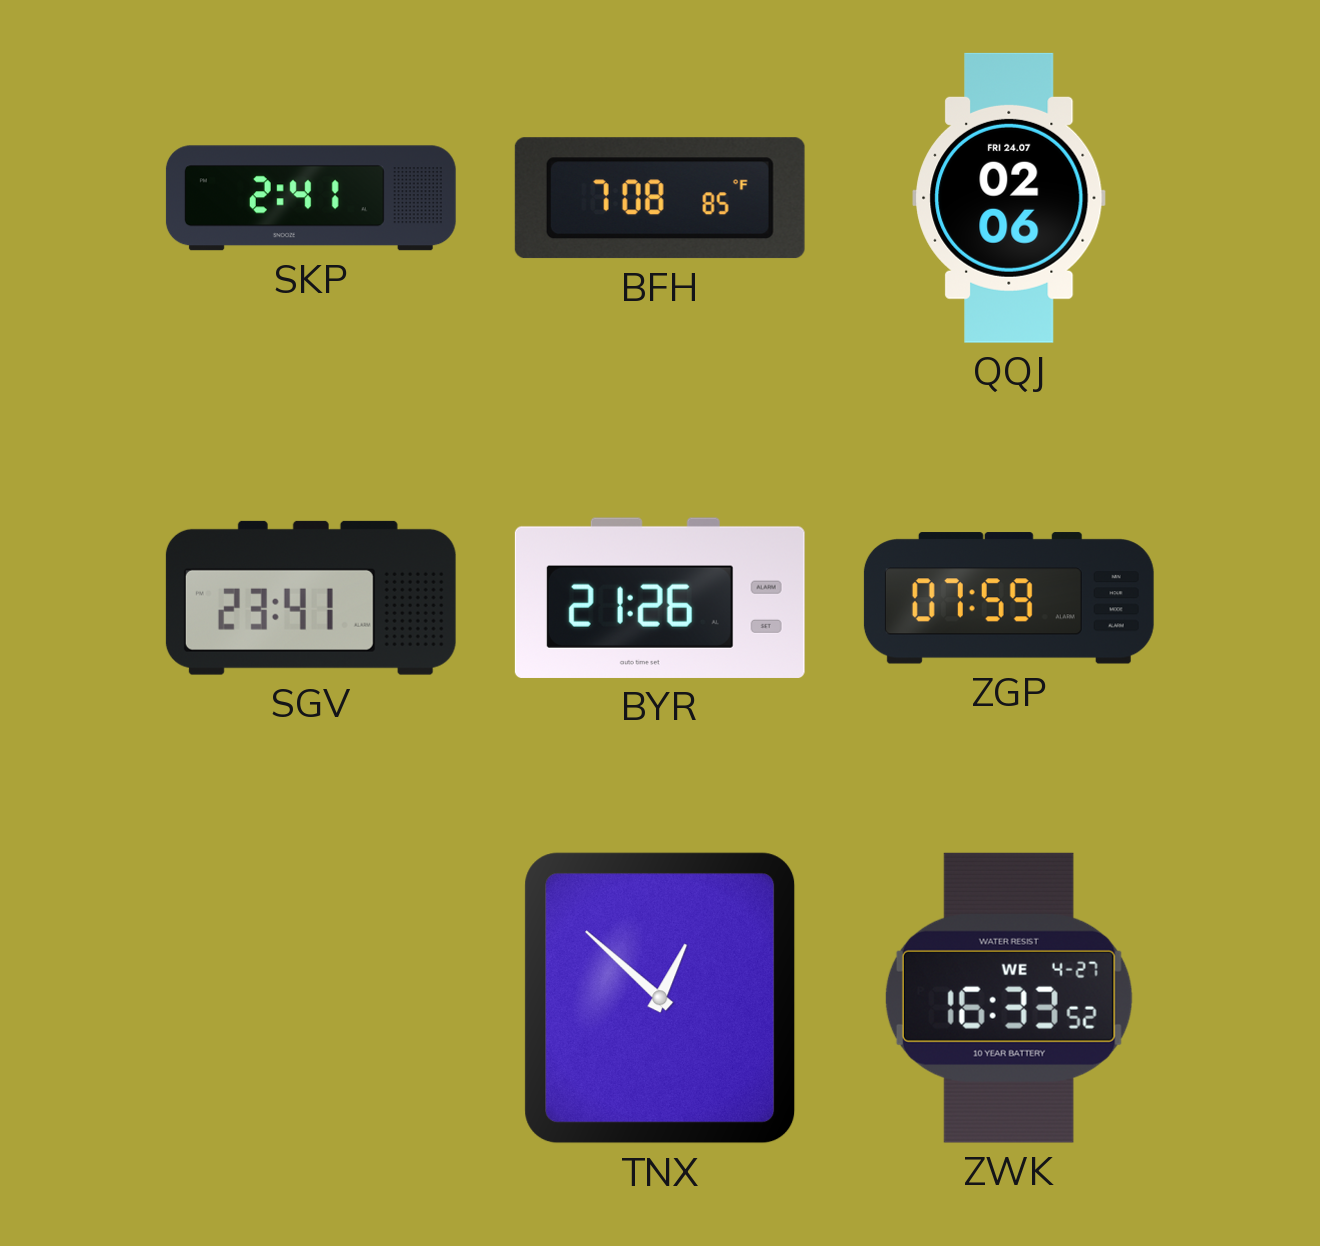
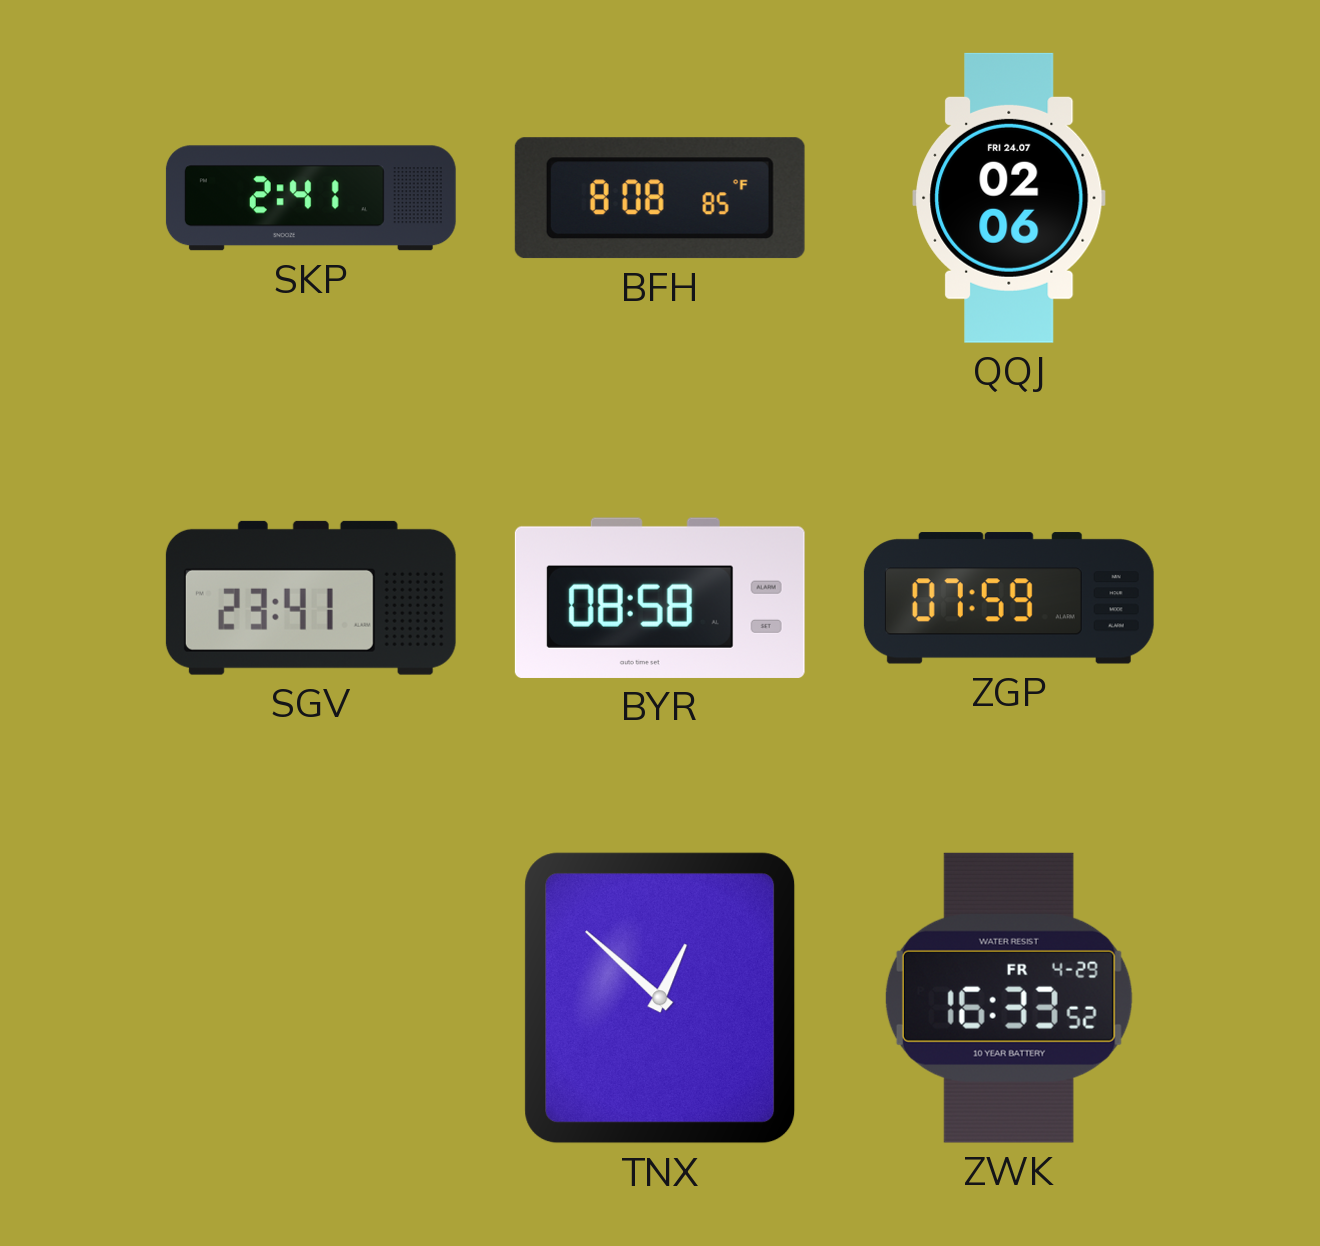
BFH: 7:08 -> 8:08
BYR: 21:26 -> 08:58
ZWK date: WE 4-27 -> FR 4-29
